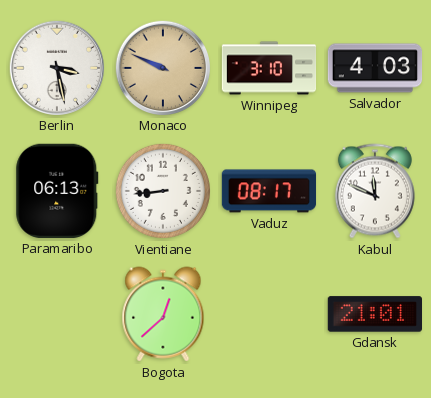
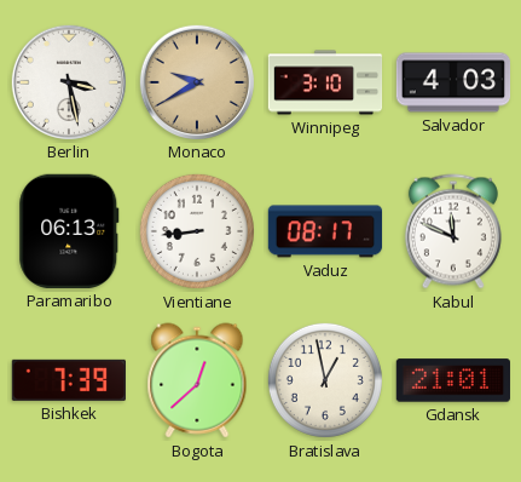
Monaco: 9:49 -> 9:40
Bishkek: none -> 7:39
Bratislava: none -> 12:58
